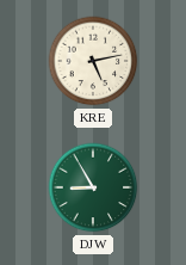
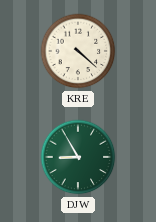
KRE: 5:13 -> 4:22
